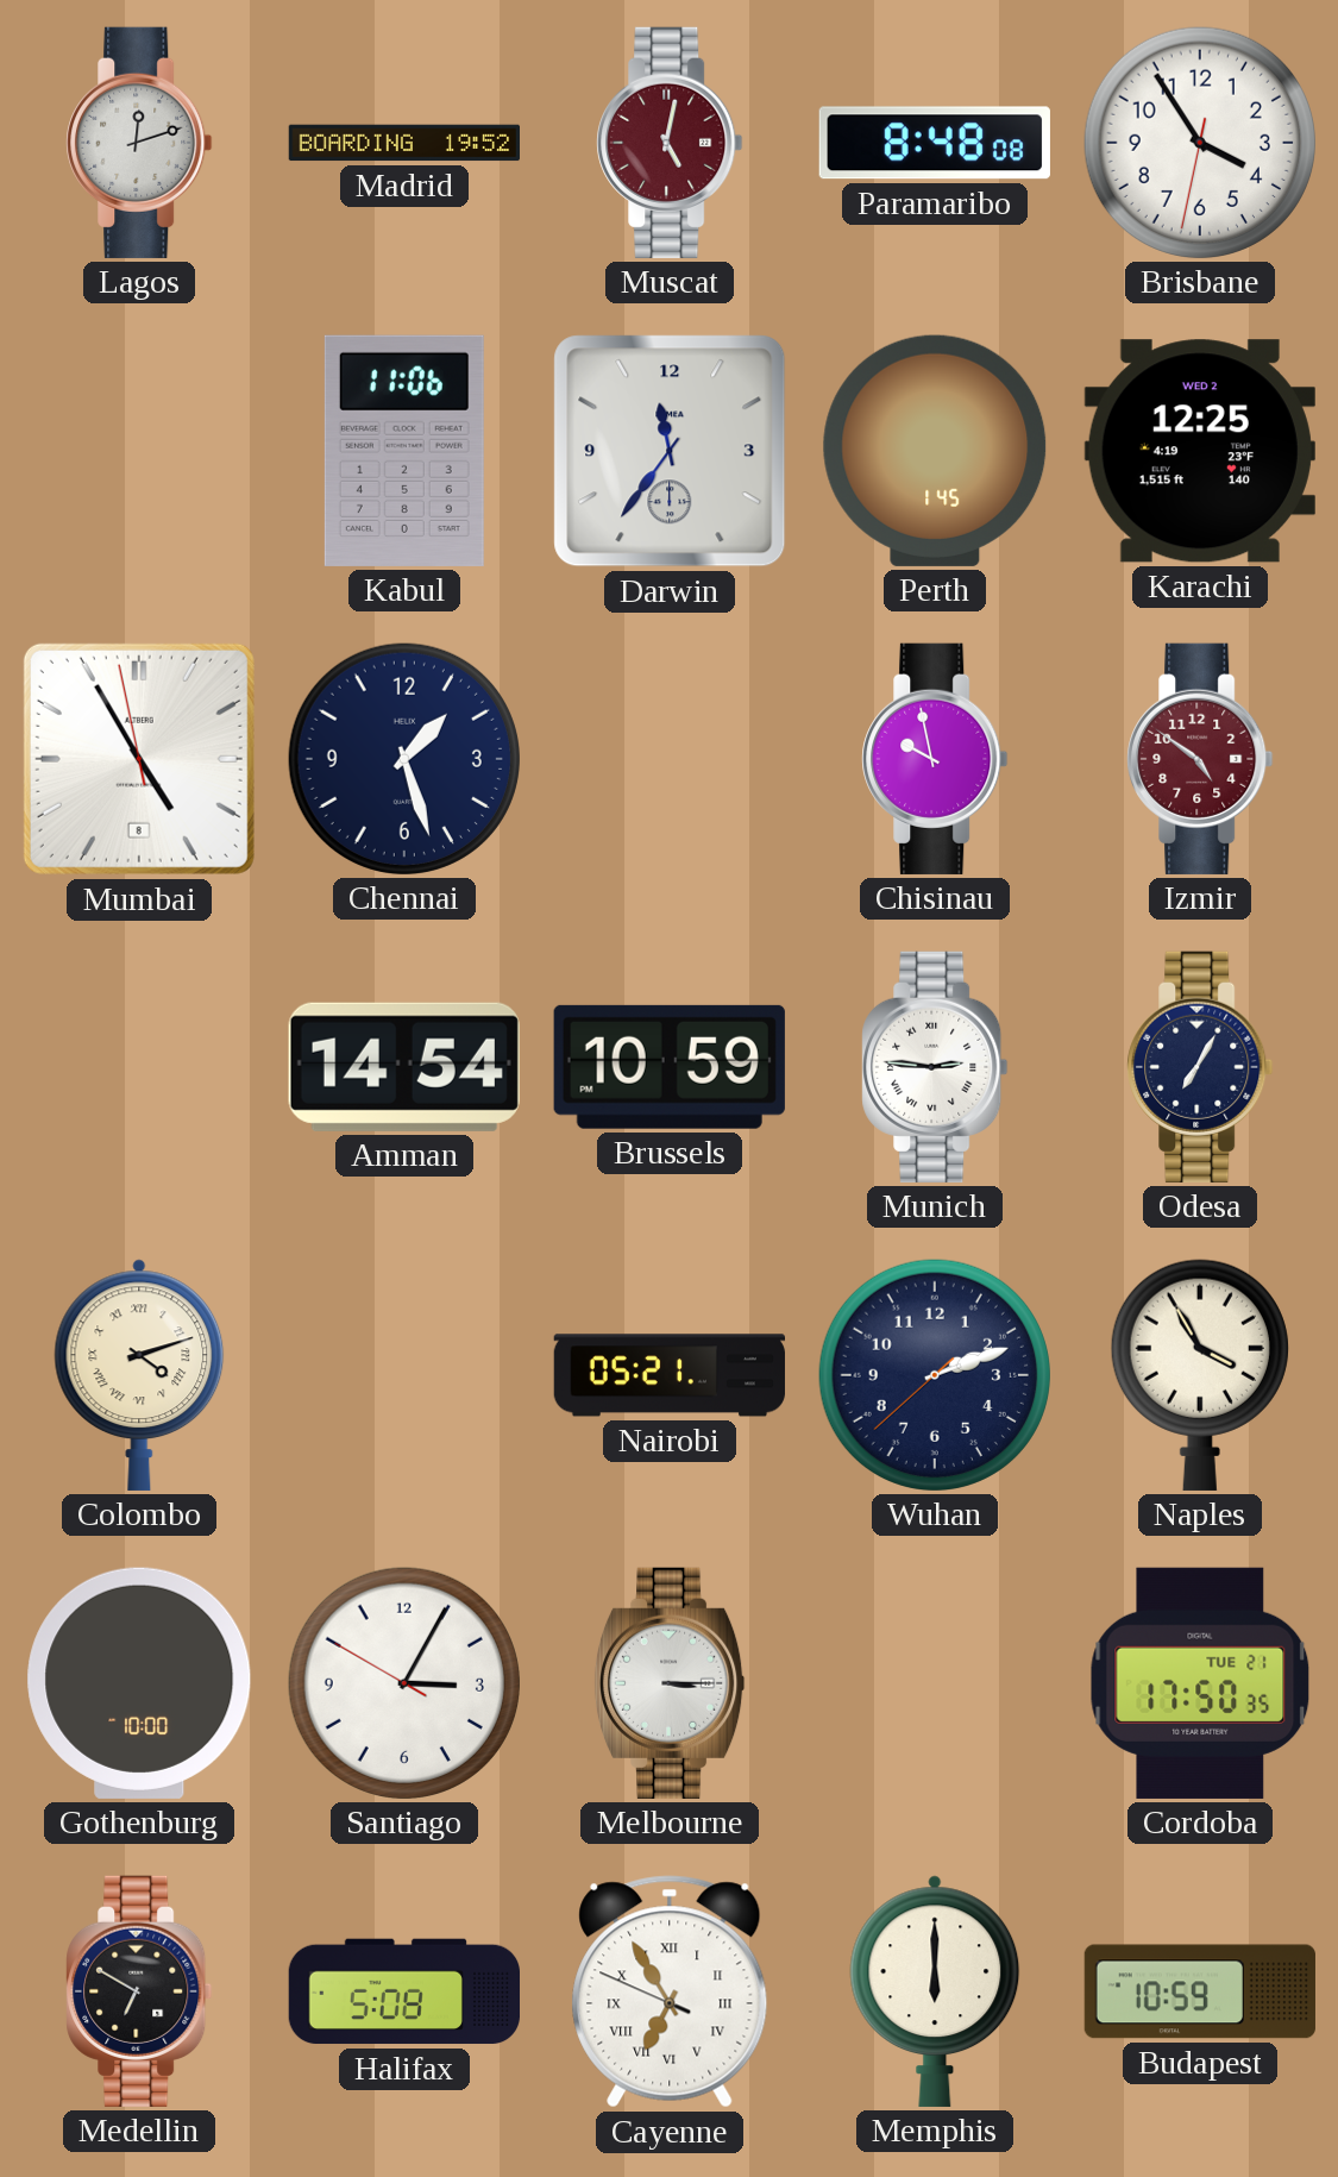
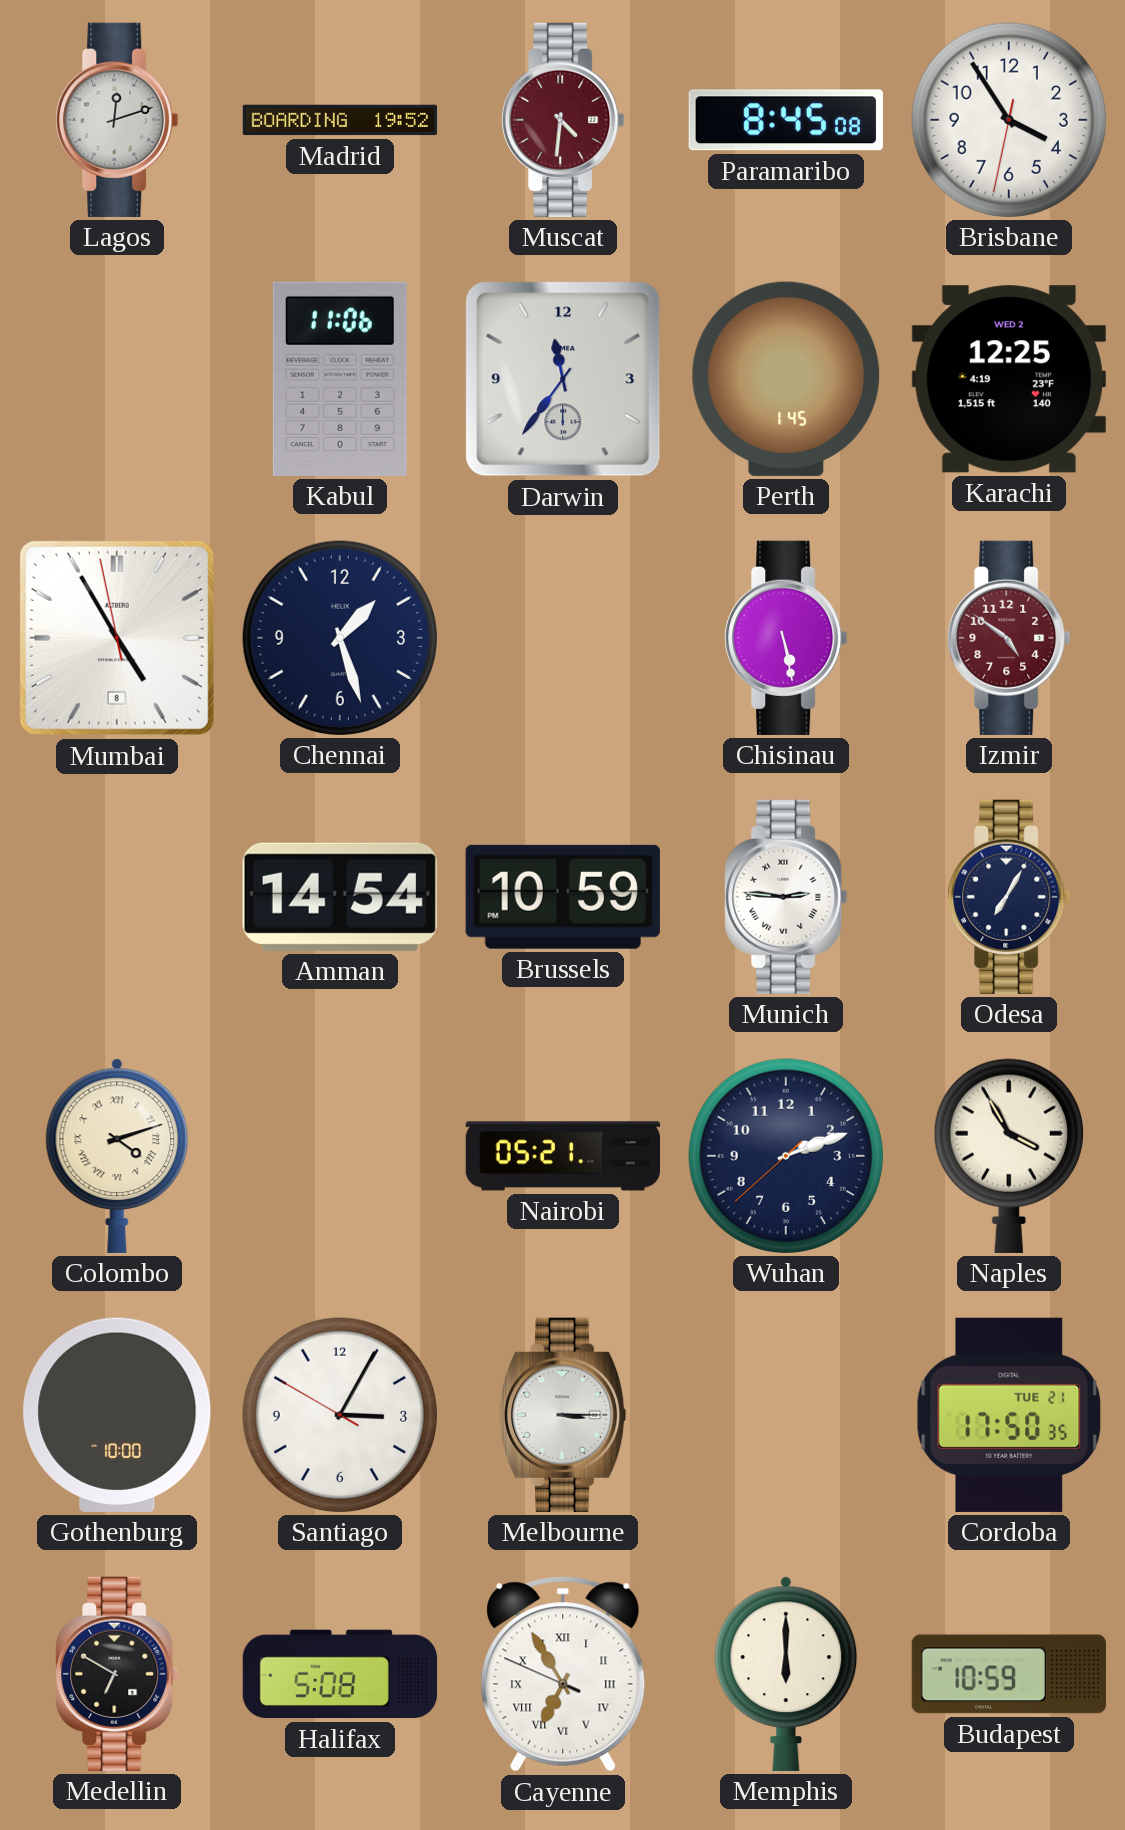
Muscat: 5:02 -> 4:31
Paramaribo: 8:48 -> 8:45
Chisinau: 9:58 -> 5:28
